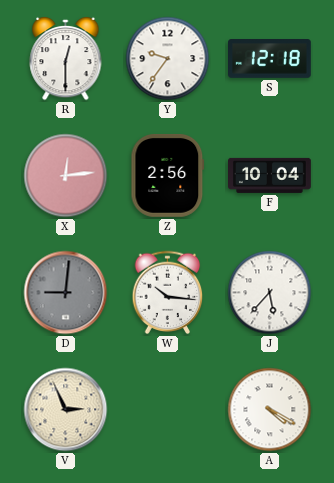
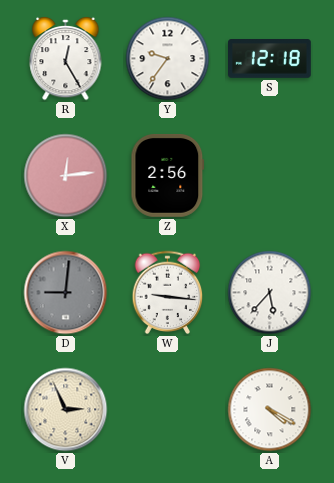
R: 12:30 -> 12:25
F: 10:04 -> none
W: 10:16 -> 9:16
